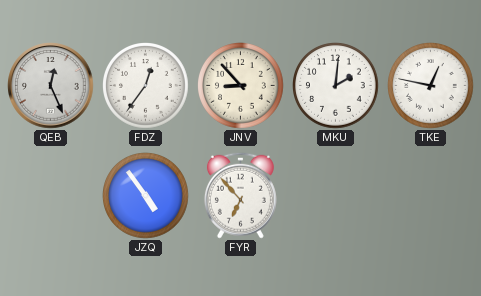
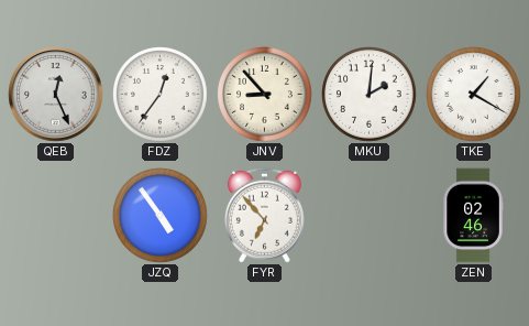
TKE: 12:47 -> 1:20
ZEN: none -> 02:46
